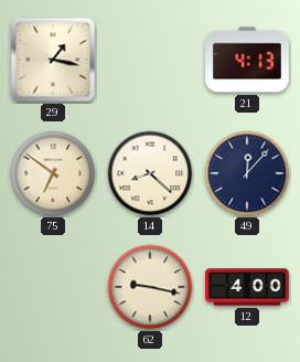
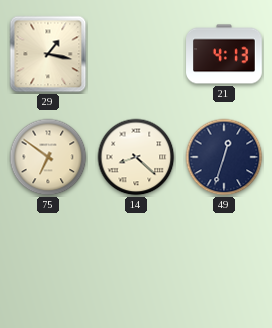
49: 12:07 -> 12:33
62: 9:17 -> none
12: 4:00 -> none
